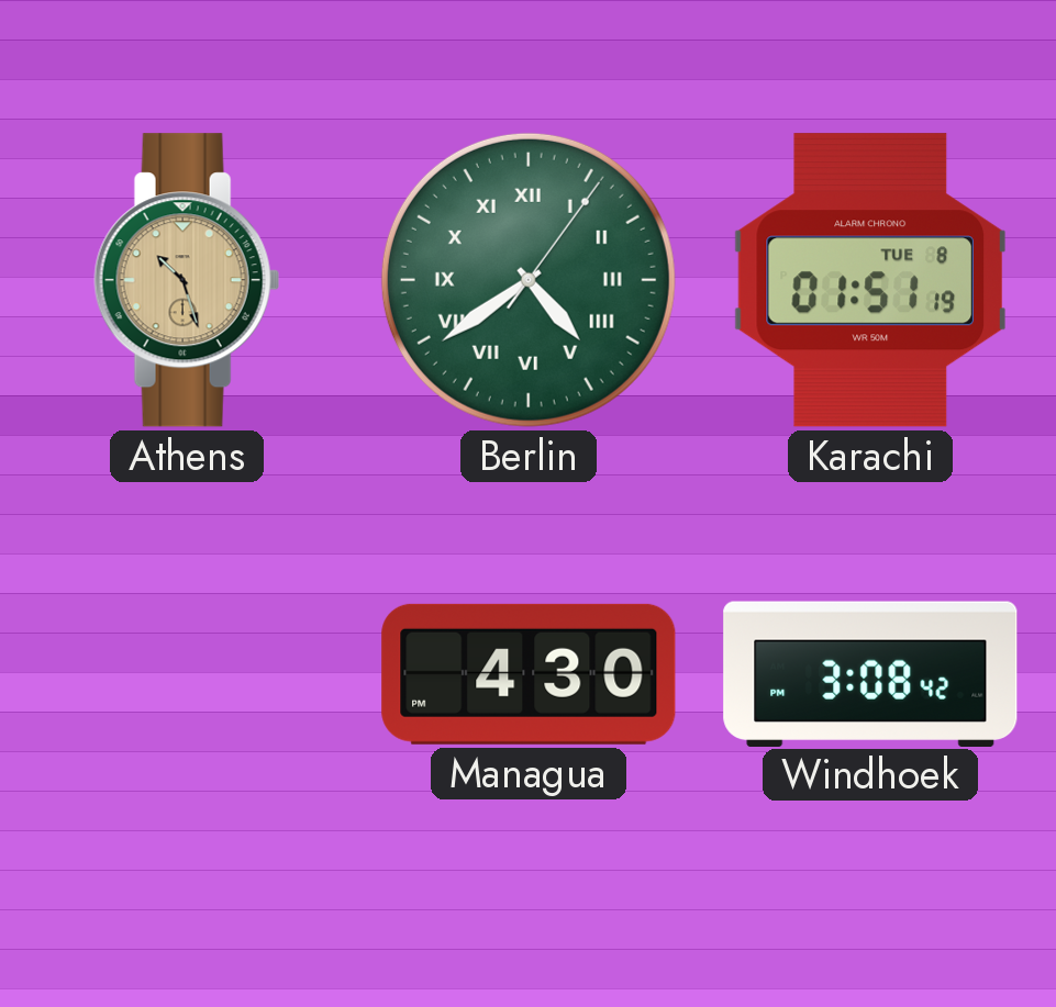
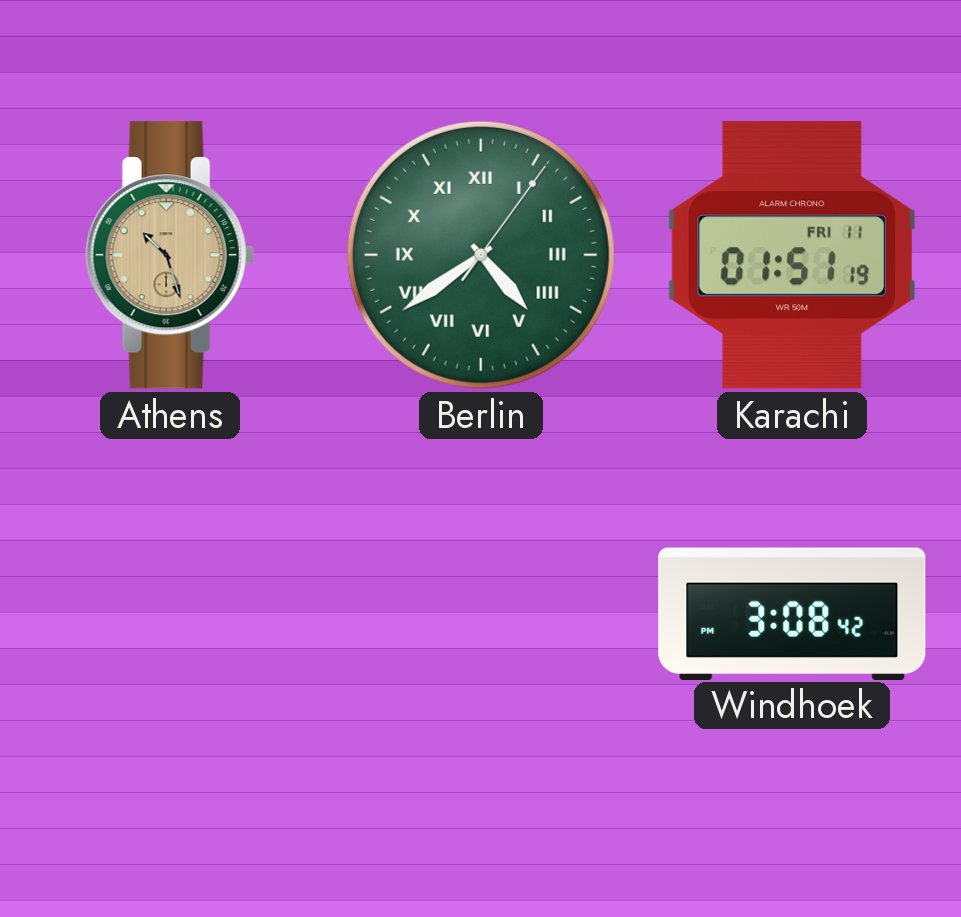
Karachi date: TUE 8 -> FRI 11
Managua: 4:30 -> none
